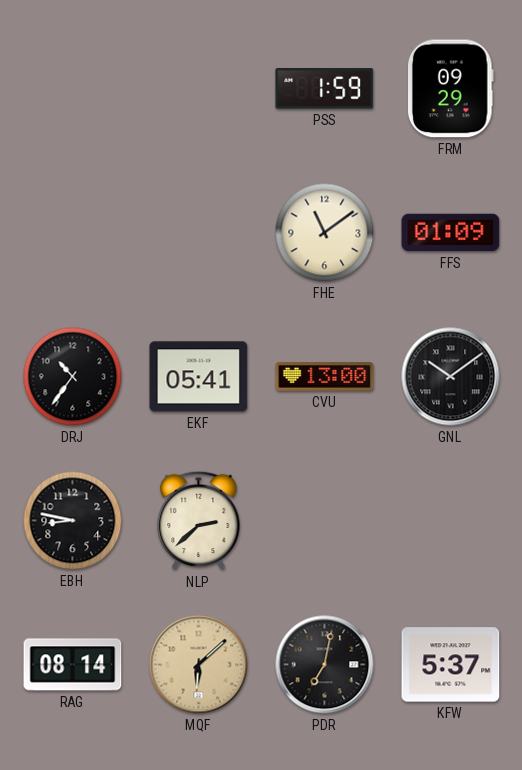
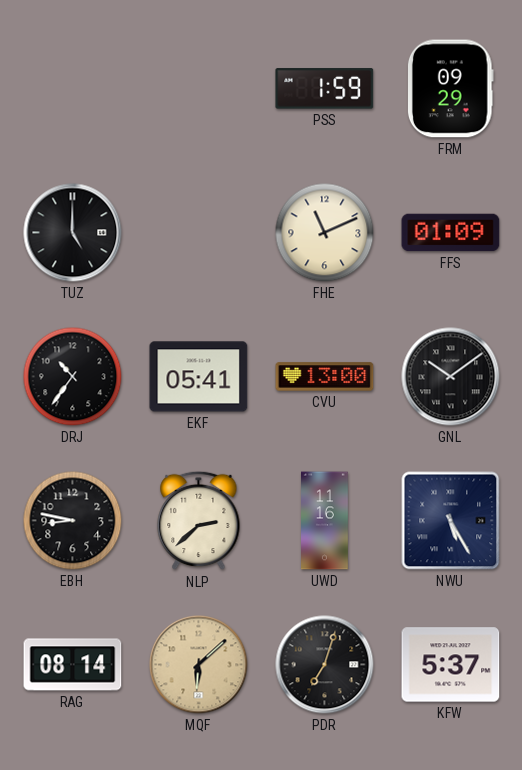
TUZ: none -> 5:00
FHE: 11:09 -> 11:11
UWD: none -> 11:16
NWU: none -> 5:25
PDR: 7:02 -> 7:03
